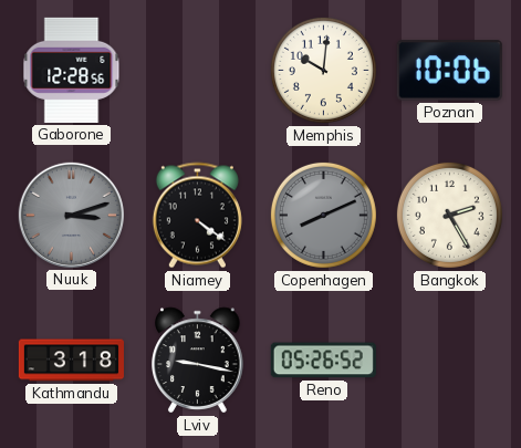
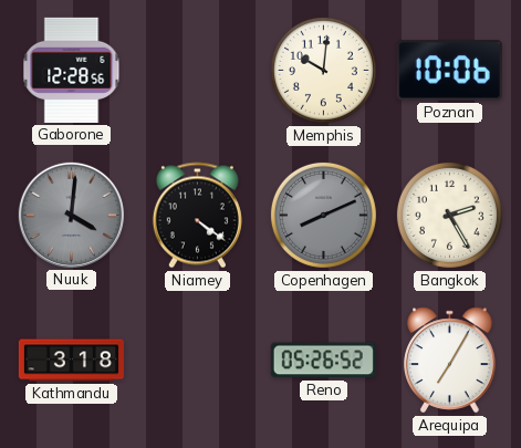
Nuuk: 3:12 -> 4:01
Lviv: 9:17 -> none
Arequipa: none -> 7:05
